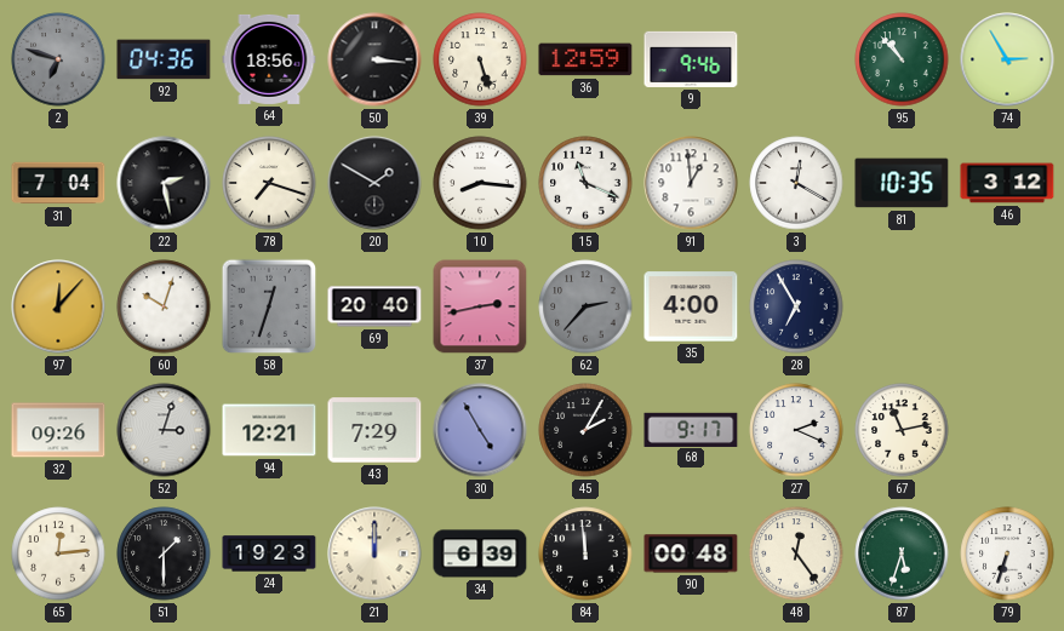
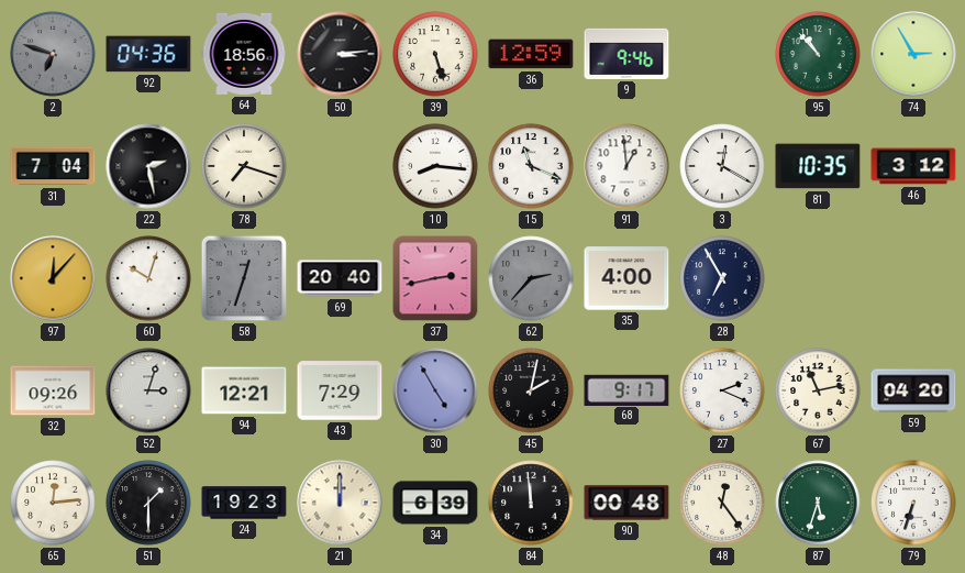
50: 3:16 -> 3:14
20: 1:50 -> none
45: 2:05 -> 2:02
59: none -> 04:20
